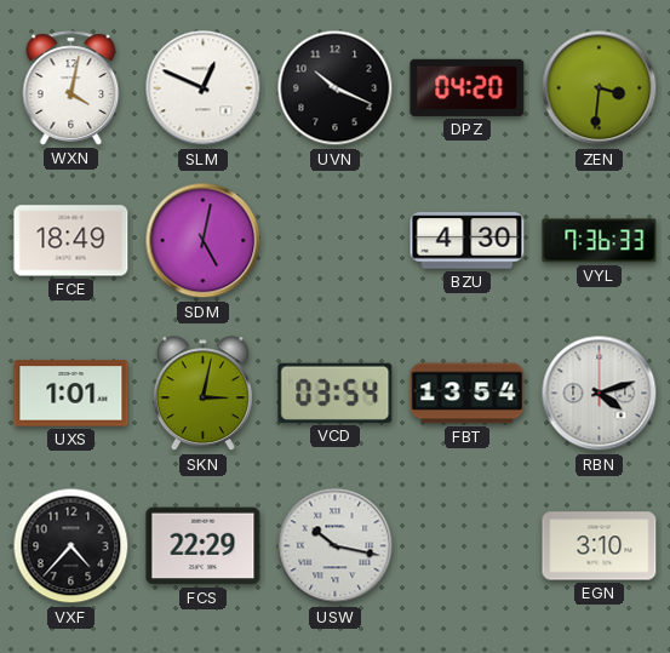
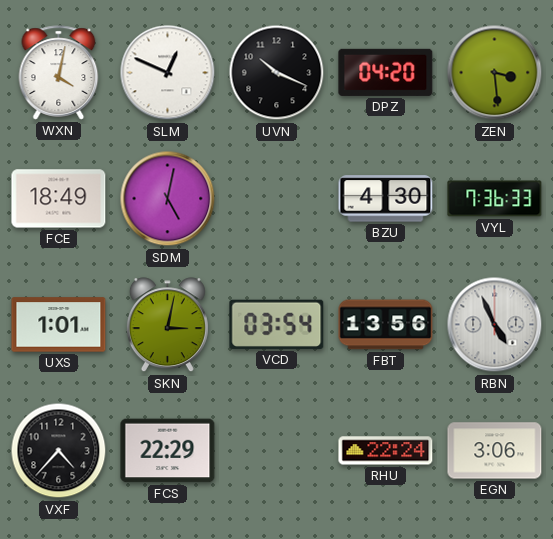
ZEN: 3:31 -> 3:29
FBT: 13:54 -> 13:56
RBN: 4:12 -> 4:56
USW: 10:17 -> none
RHU: none -> 22:24
EGN: 3:10 -> 3:06
